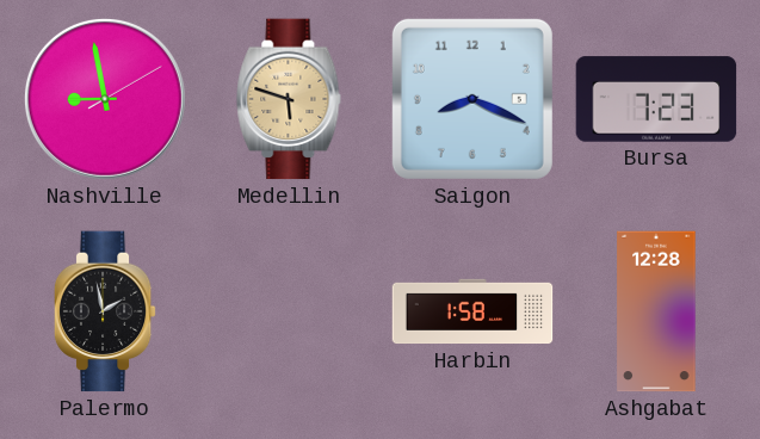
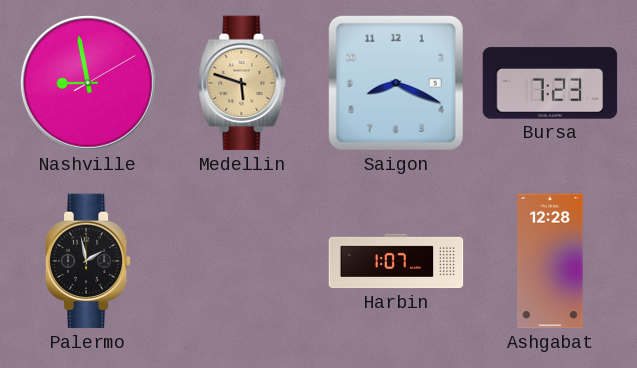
Harbin: 1:58 -> 1:07
